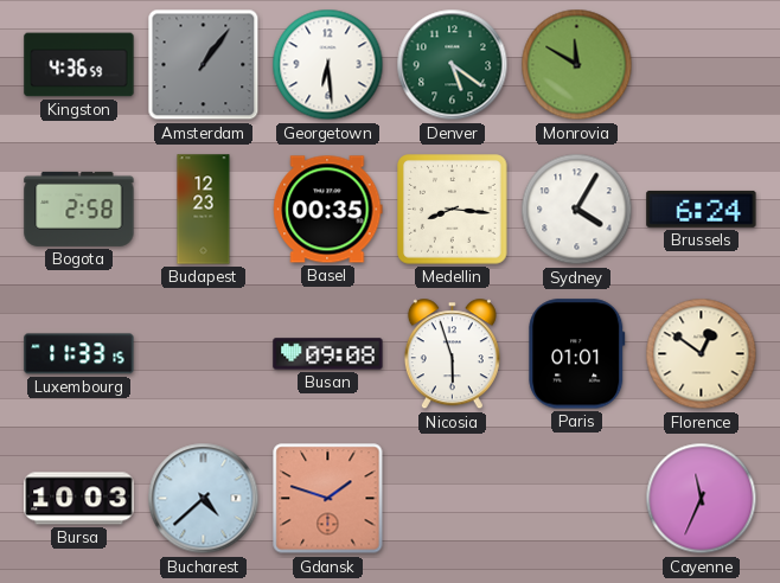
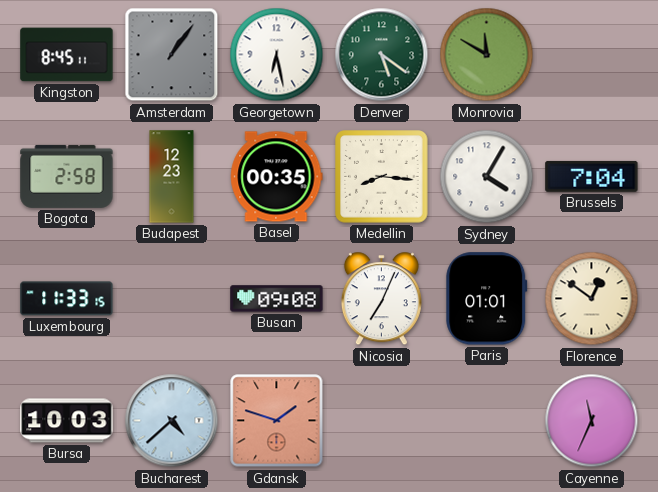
Kingston: 4:36 -> 8:45
Georgetown: 6:29 -> 6:28
Brussels: 6:24 -> 7:04
Nicosia: 5:57 -> 7:04
